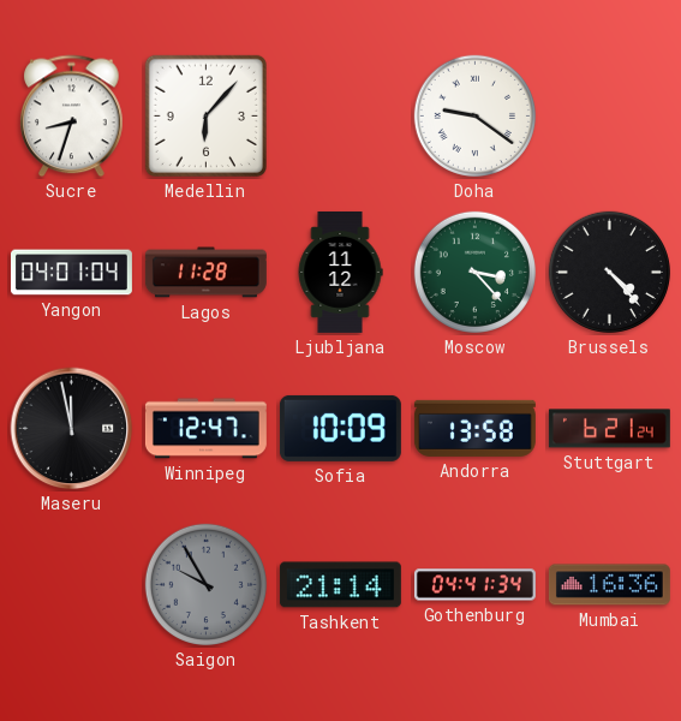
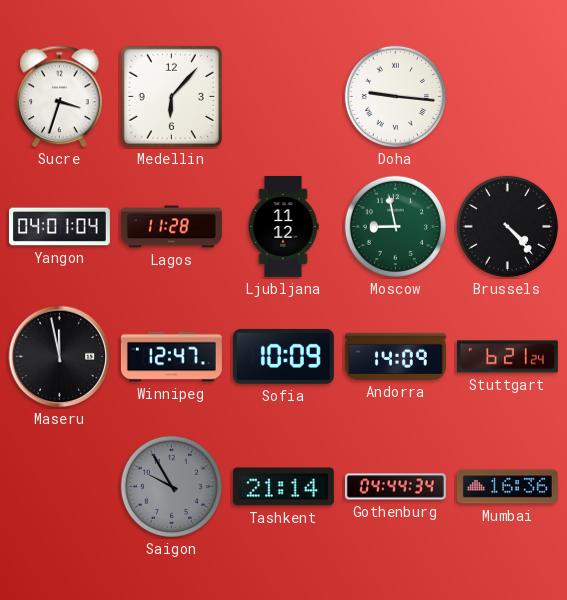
Sucre: 8:33 -> 3:33
Doha: 9:21 -> 9:16
Moscow: 3:23 -> 8:58
Andorra: 13:58 -> 14:09
Gothenburg: 04:41 -> 04:44
